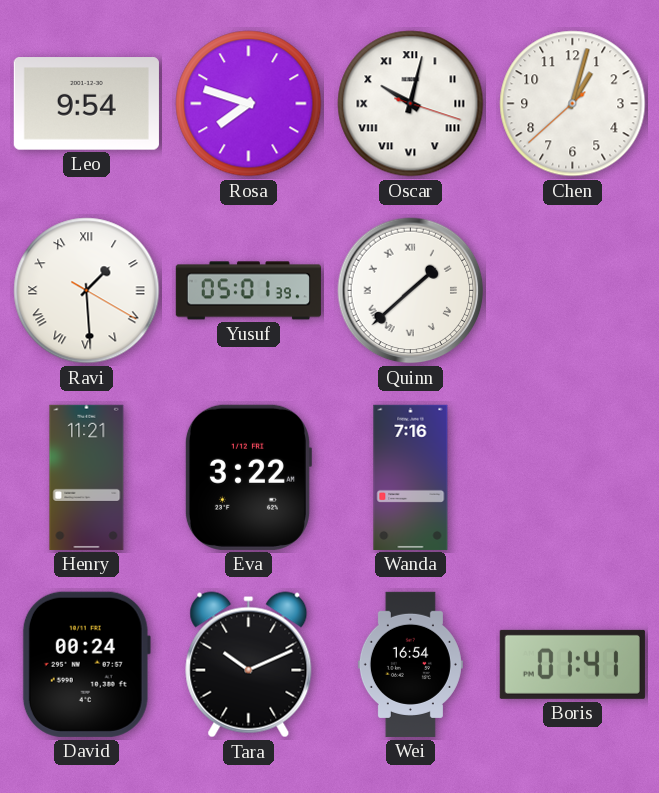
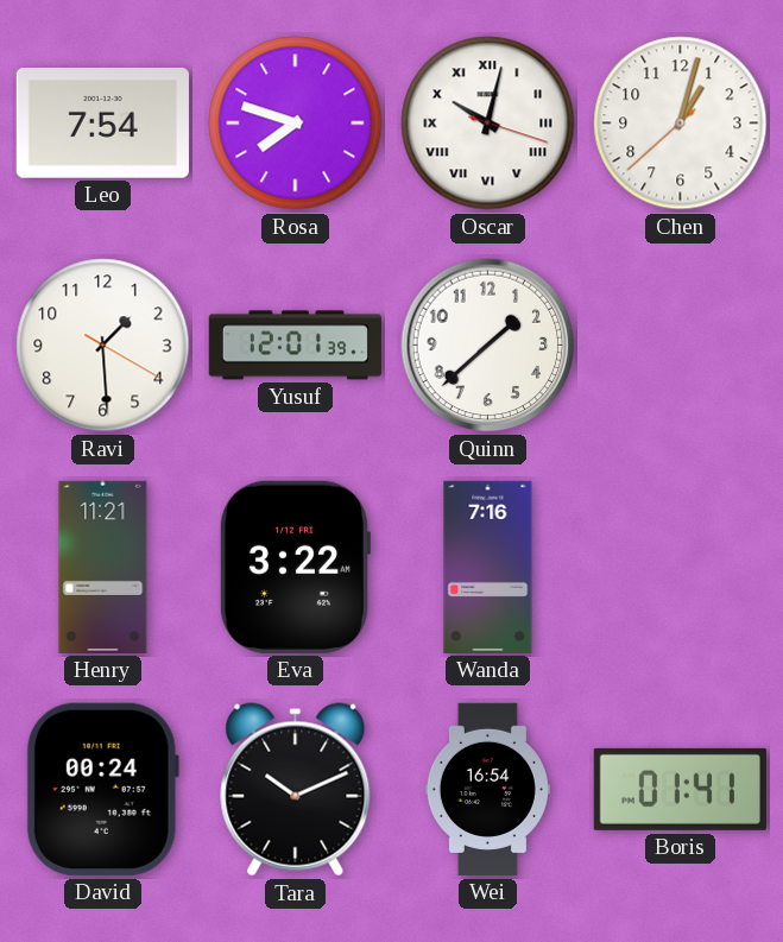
Leo: 9:54 -> 7:54
Ravi numerals: Roman -> Arabic
Yusuf: 05:01 -> 12:01
Quinn numerals: Roman -> Arabic
